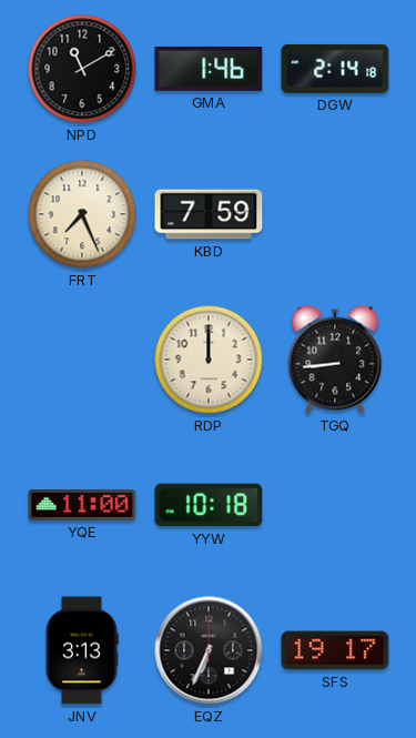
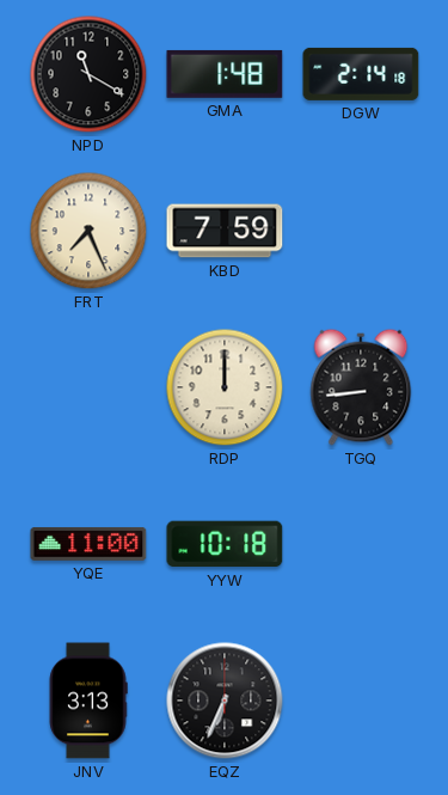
NPD: 11:10 -> 11:20
GMA: 1:46 -> 1:48
SFS: 19:17 -> none
